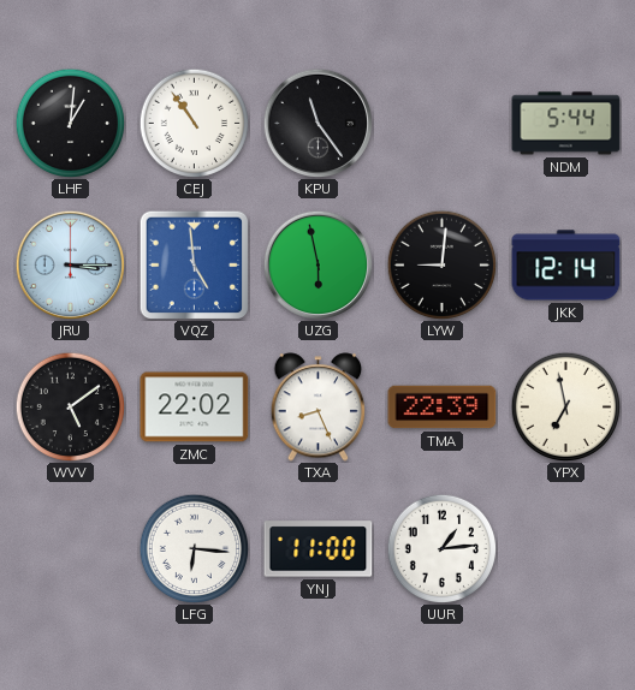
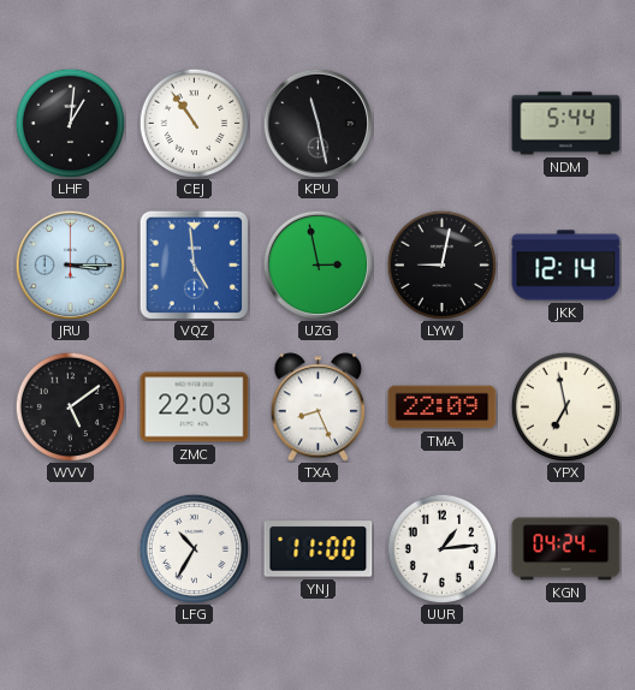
KPU: 11:24 -> 11:28
UZG: 5:58 -> 2:58
LYW: 9:01 -> 9:02
ZMC: 22:02 -> 22:03
TMA: 22:39 -> 22:09
LFG: 6:16 -> 10:35
KGN: none -> 04:24
